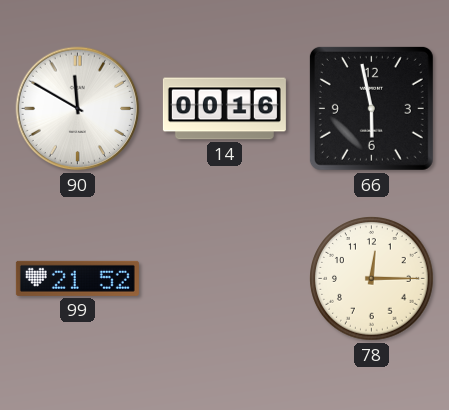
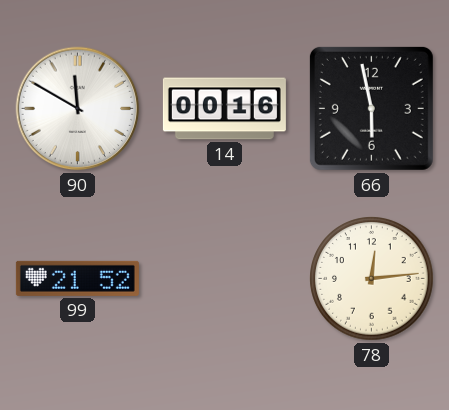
78: 12:15 -> 12:14
